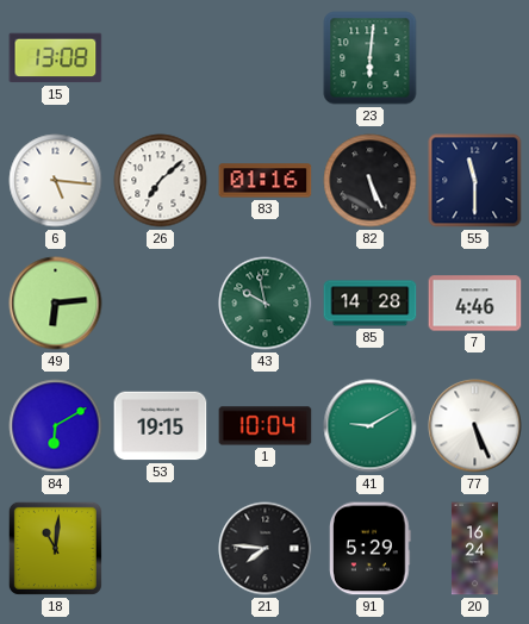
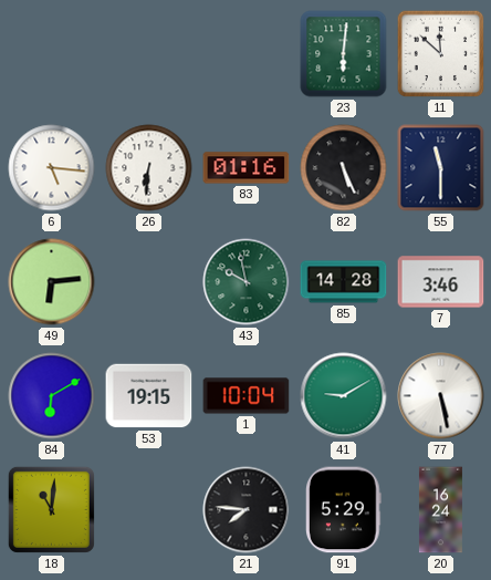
15: 13:08 -> none
11: none -> 11:52
26: 7:08 -> 6:31
7: 4:46 -> 3:46
77: 5:26 -> 5:28
